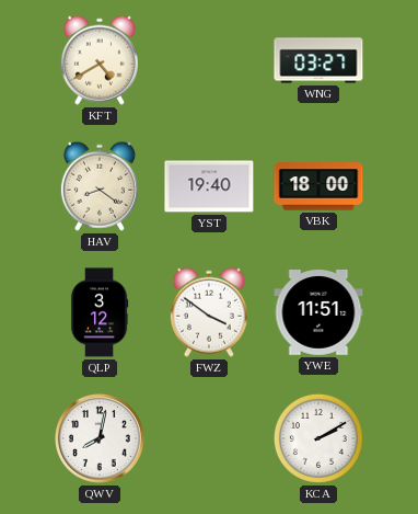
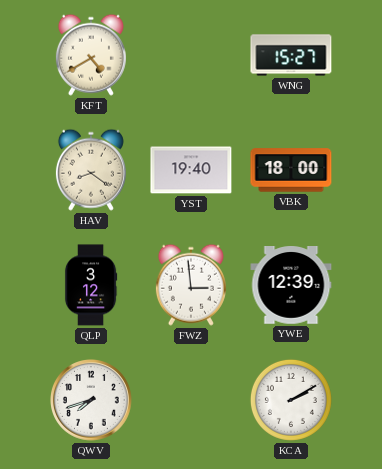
WNG: 03:27 -> 15:27
FWZ: 3:51 -> 2:59
YWE: 11:51 -> 12:39
QWV: 8:02 -> 7:42
